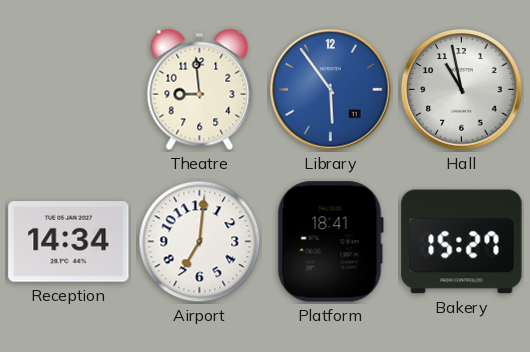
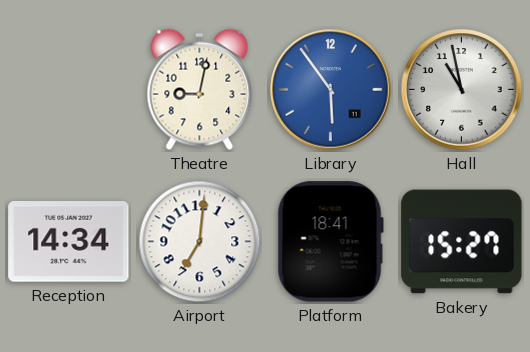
Theatre: 8:59 -> 9:02
